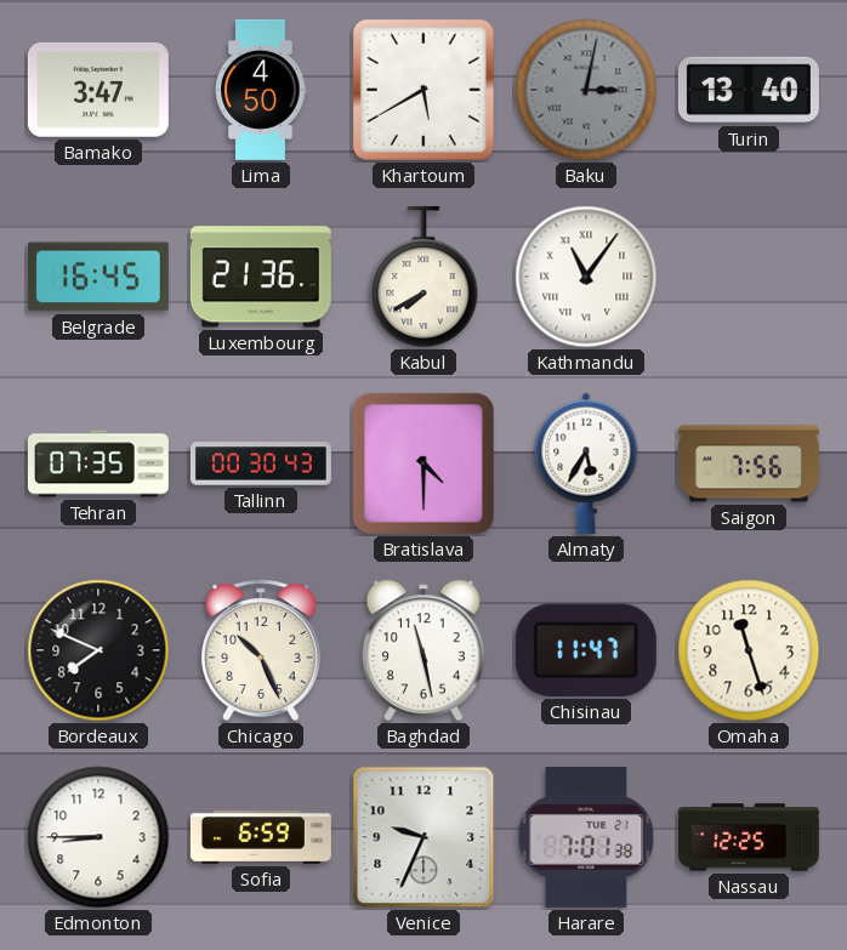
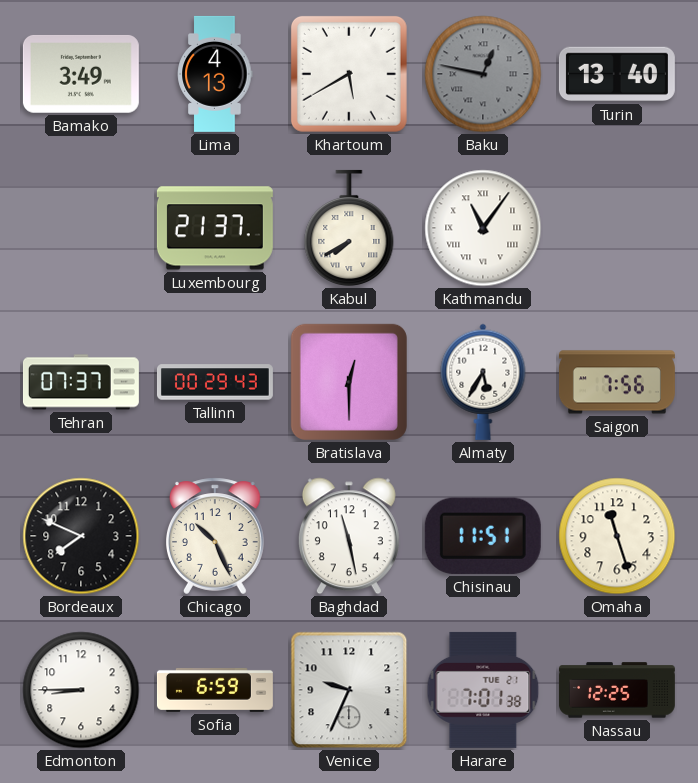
Bamako: 3:47 -> 3:49
Lima: 4:50 -> 4:13
Baku: 3:02 -> 12:47
Belgrade: 16:45 -> none
Luxembourg: 21:36 -> 21:37
Tehran: 07:35 -> 07:37
Tallinn: 00:30 -> 00:29
Bratislava: 4:30 -> 12:30
Chisinau: 11:47 -> 11:51
